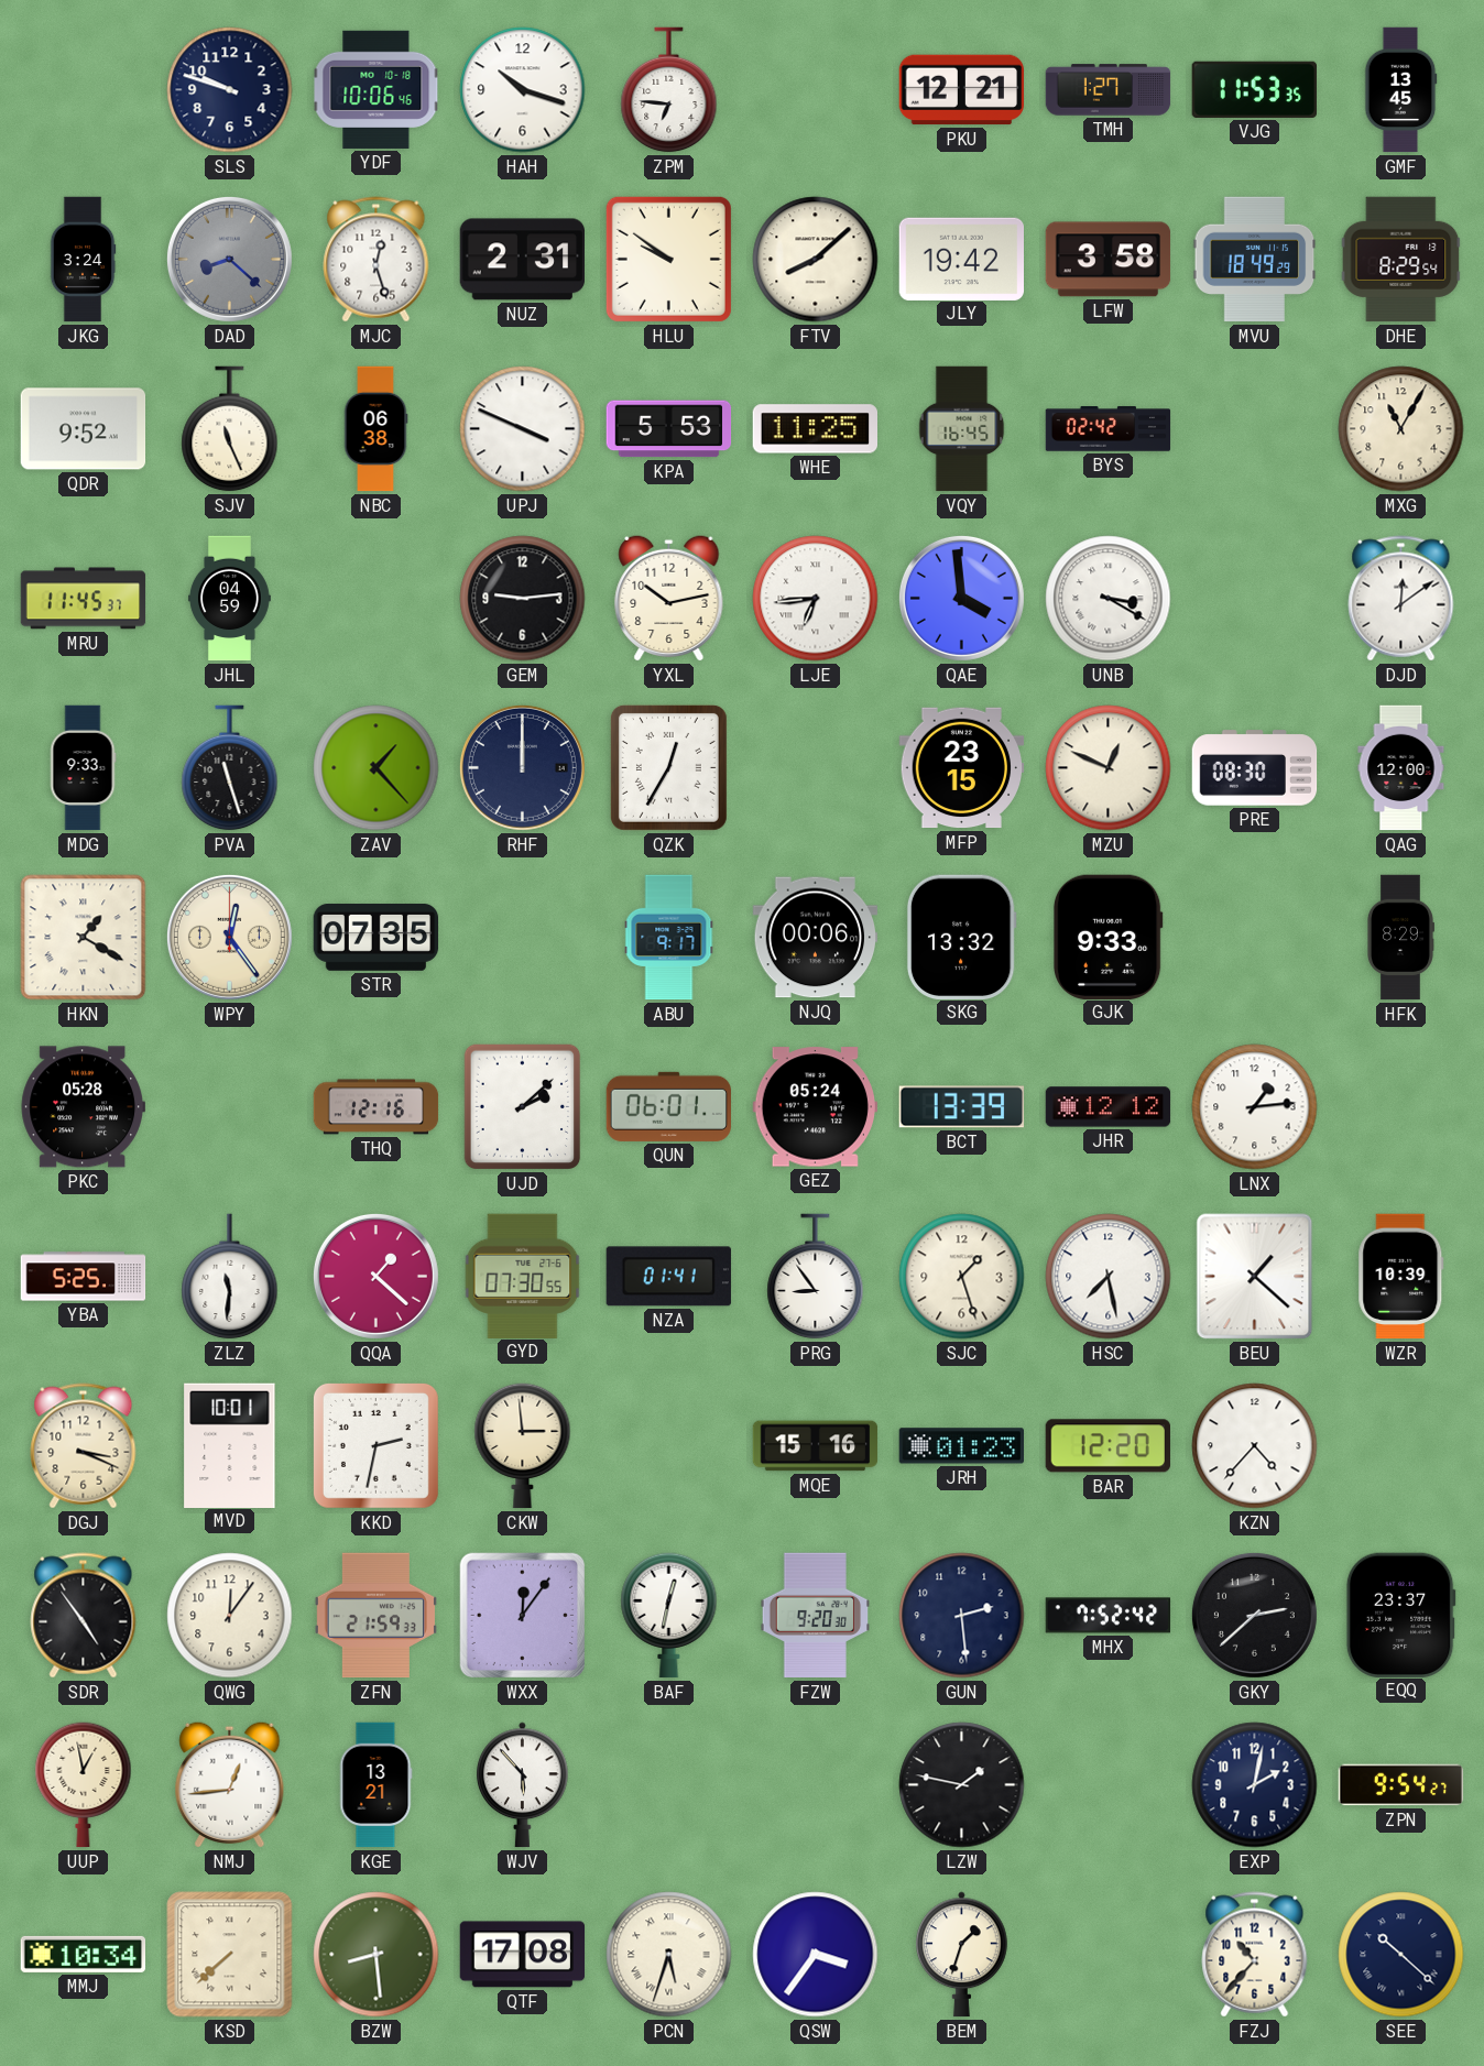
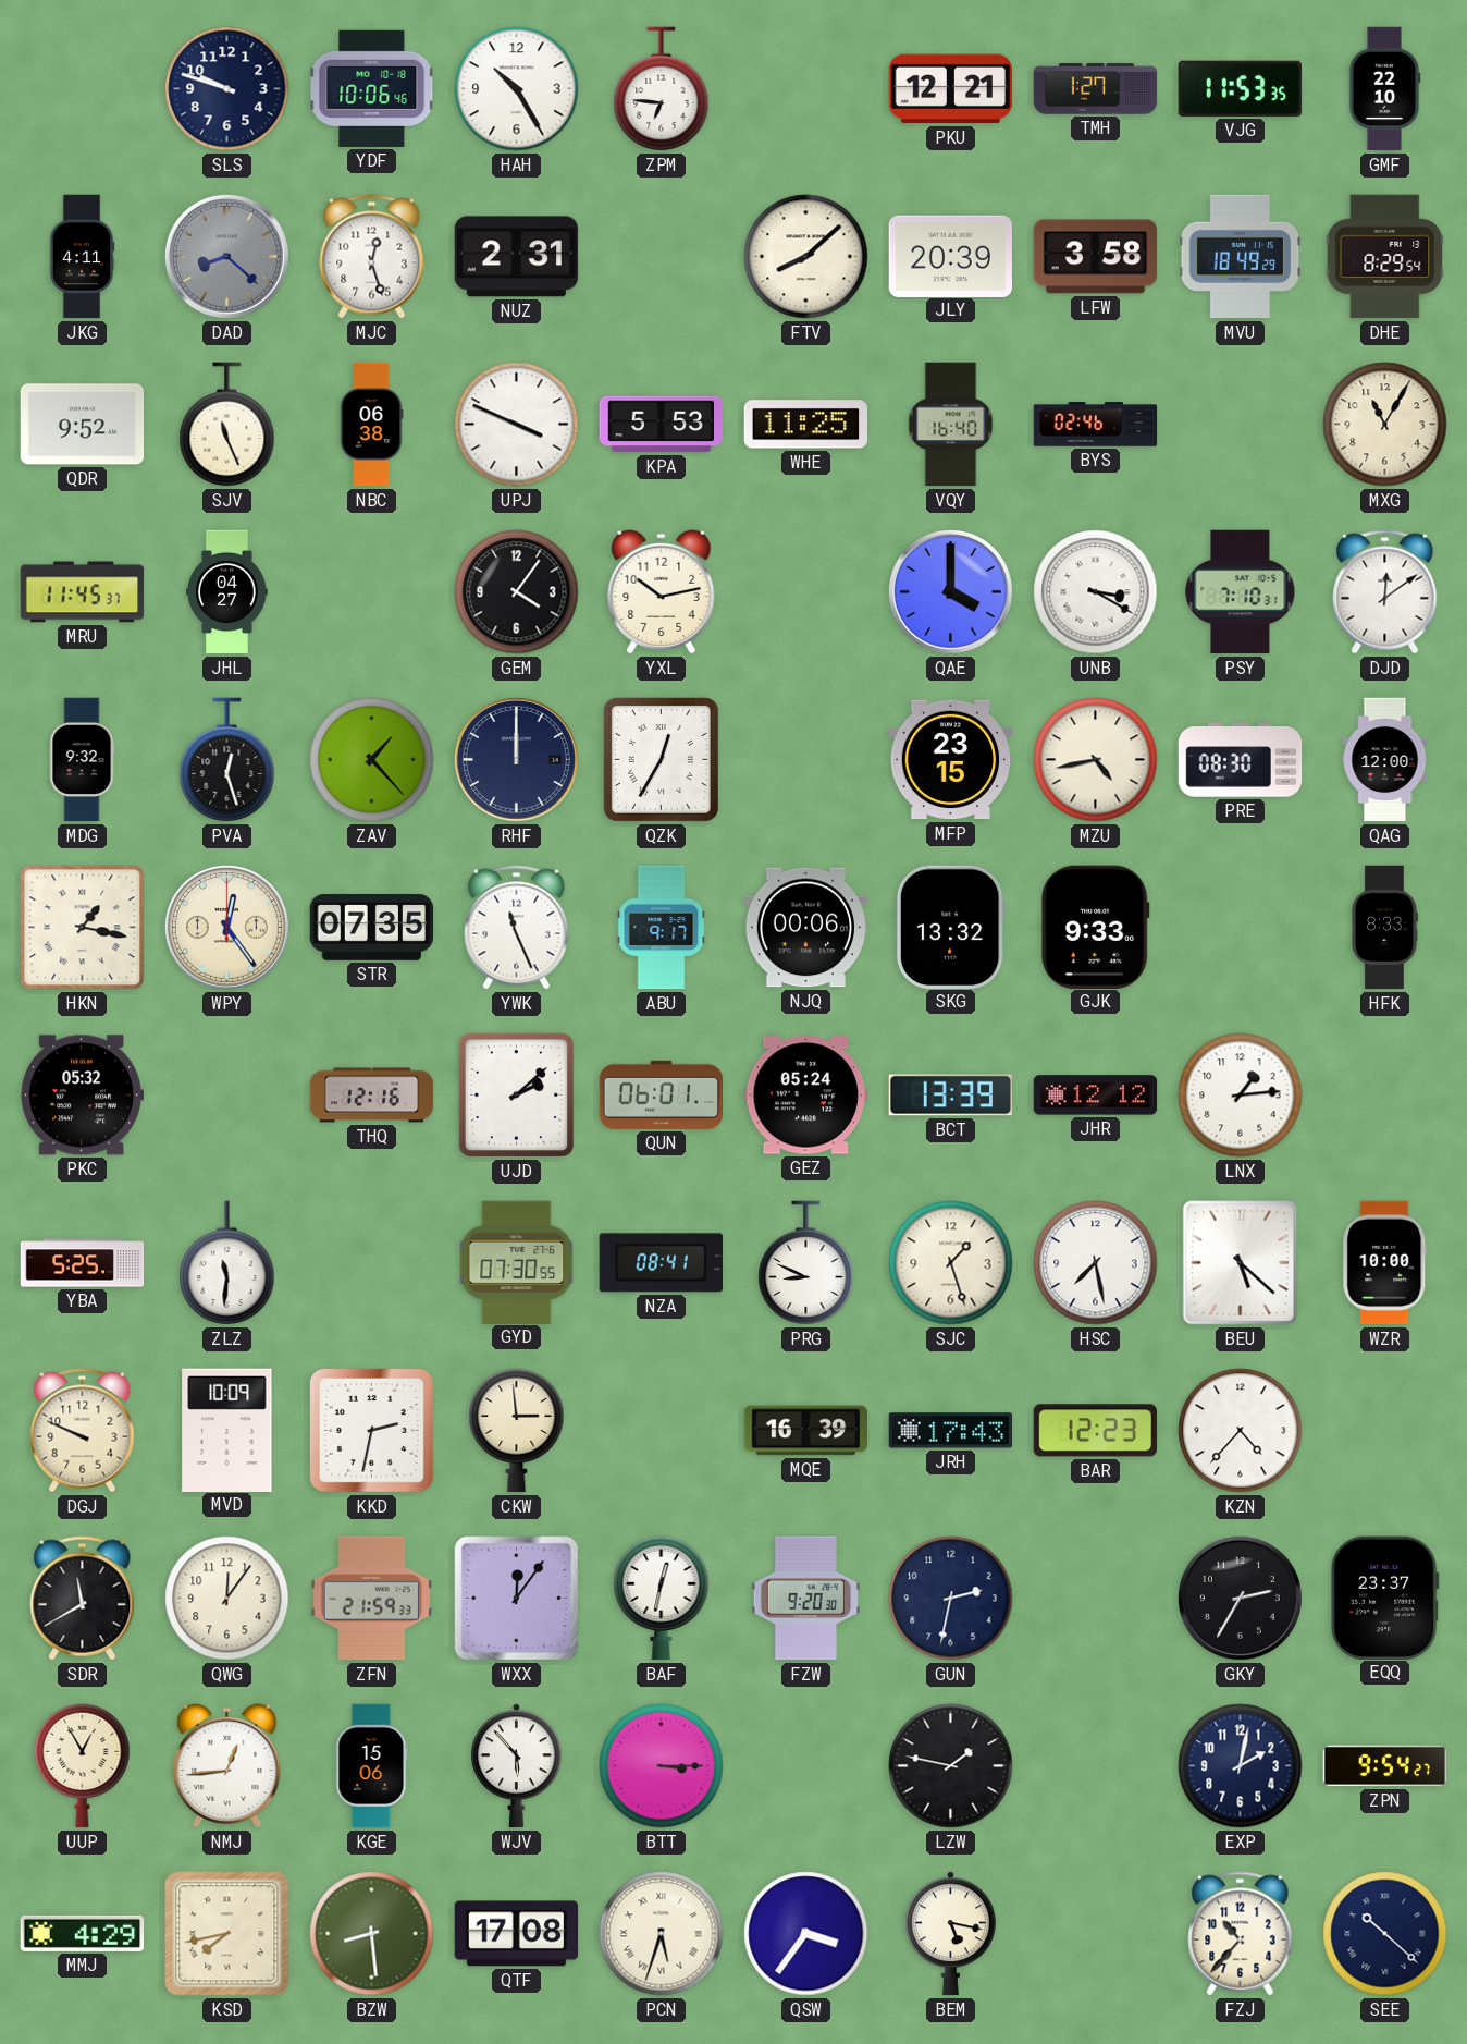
HAH: 10:18 -> 10:25
GMF: 13:45 -> 22:10
JKG: 3:24 -> 4:11
HLU: 9:51 -> none
JLY: 19:42 -> 20:39
VQY: 16:45 -> 16:40
BYS: 02:42 -> 02:46
JHL: 04:59 -> 04:27
GEM: 9:14 -> 4:06
LJE: 6:44 -> none
QAE: 3:59 -> 4:00
PSY: none -> 7:10
MDG: 9:33 -> 9:32
PVA: 11:27 -> 12:27
MZU: 12:49 -> 4:43
HKN: 1:20 -> 1:17
YWK: none -> 11:26
HFK: 8:29 -> 8:33
PKC: 05:28 -> 05:32
QQA: 1:22 -> none
NZA: 01:41 -> 08:41
PRG: 8:54 -> 8:49
BEU: 1:22 -> 5:22
WZR: 10:39 -> 10:00
DGJ: 3:19 -> 9:49
MVD: 10:01 -> 10:09
MQE: 15:16 -> 16:39
JRH: 01:23 -> 17:43
BAR: 12:20 -> 12:23
SDR: 4:54 -> 11:40
GUN: 2:29 -> 2:32
MHX: 7:52 -> none
GKY: 2:38 -> 2:35
UUP: 12:58 -> 12:55
KGE: 13:21 -> 15:06
BTT: none -> 3:15
MMJ: 10:34 -> 4:29
KSD: 7:38 -> 7:43
BEM: 1:33 -> 5:17
